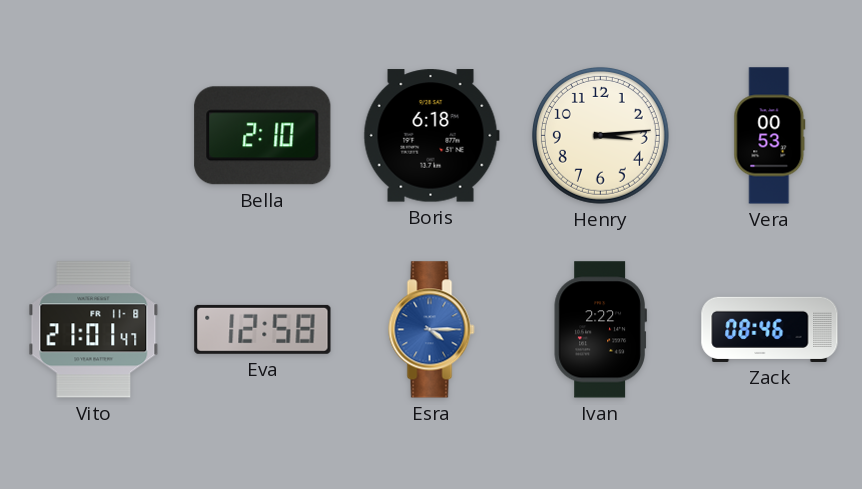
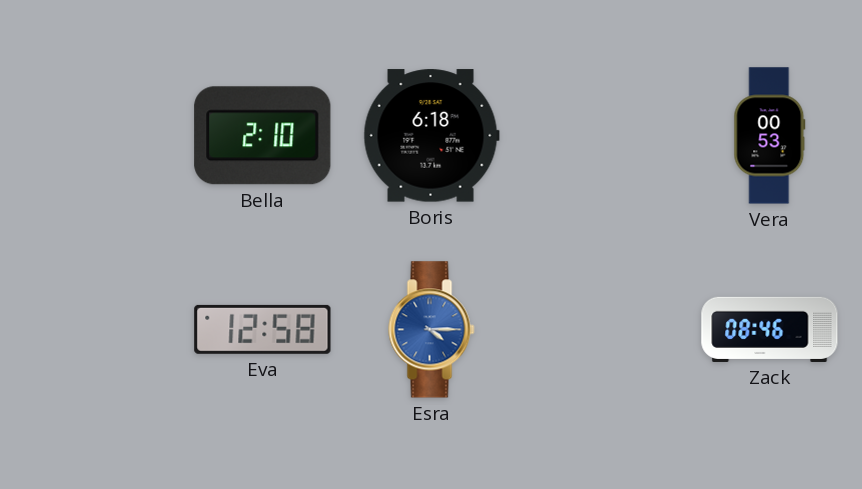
Henry: 3:14 -> none
Vito: 21:01 -> none
Ivan: 2:22 -> none
